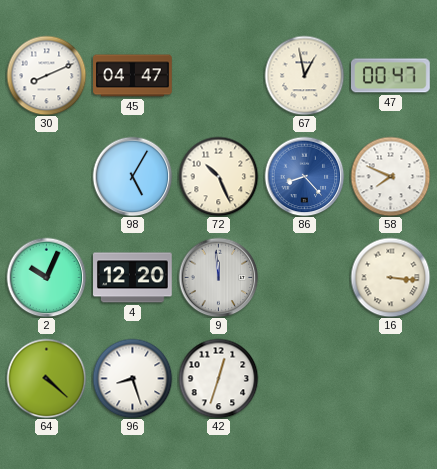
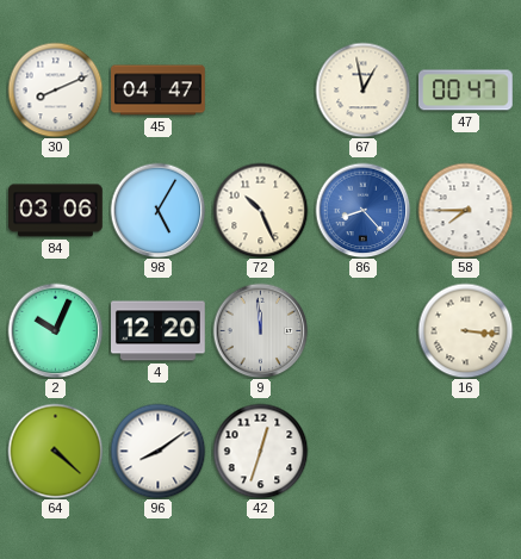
84: none -> 03:06
58: 7:49 -> 7:45
96: 8:27 -> 8:09
